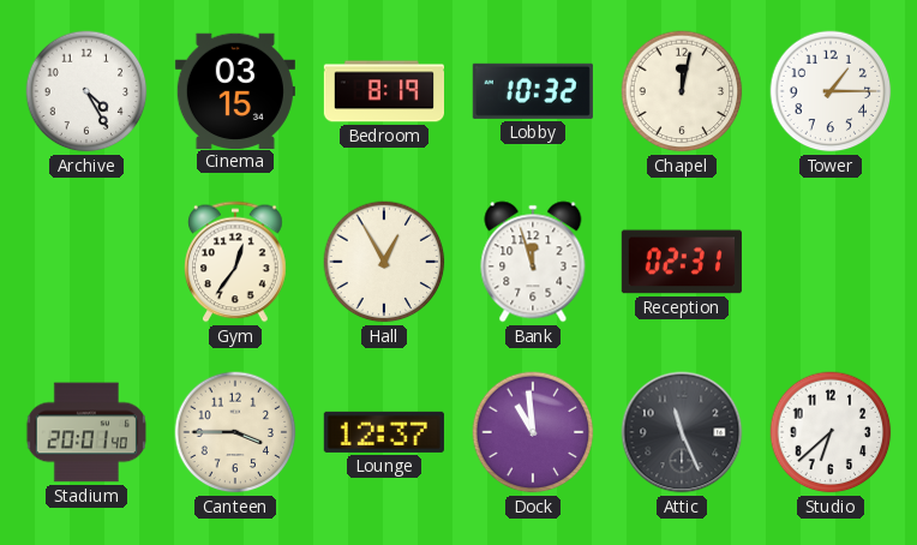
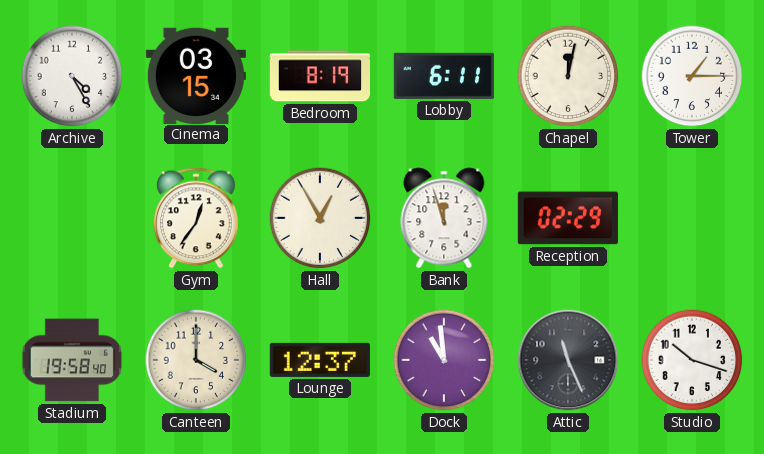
Lobby: 10:32 -> 6:11
Reception: 02:31 -> 02:29
Stadium: 20:01 -> 19:58
Canteen: 3:45 -> 4:00
Studio: 6:38 -> 10:18
